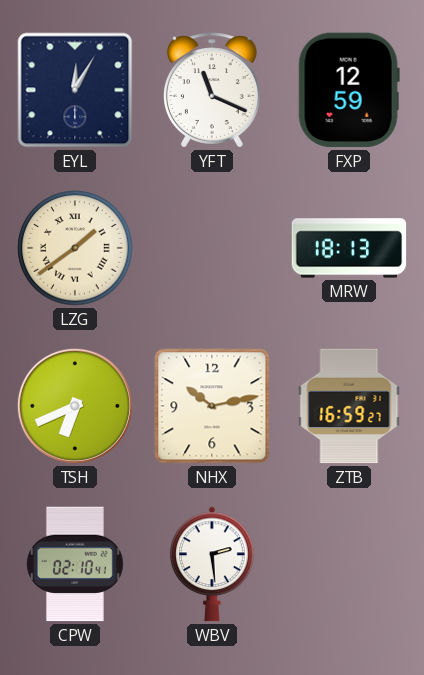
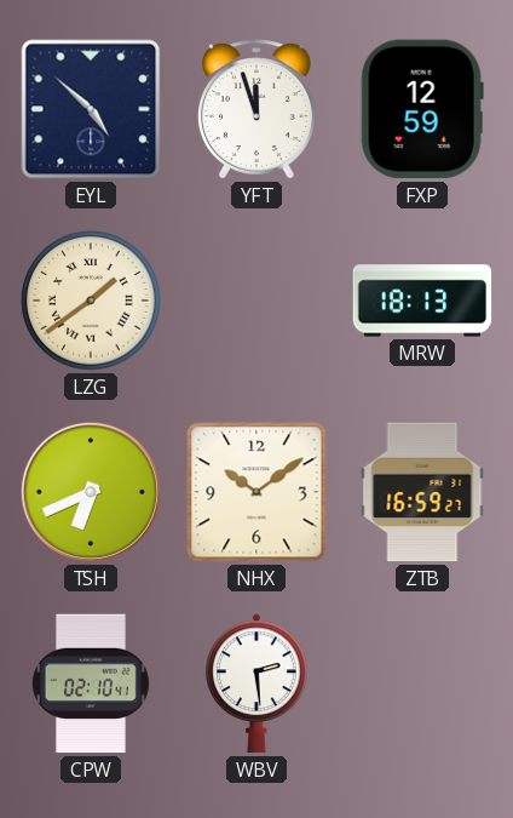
EYL: 12:05 -> 4:52
YFT: 11:19 -> 11:57
NHX: 10:13 -> 10:09
